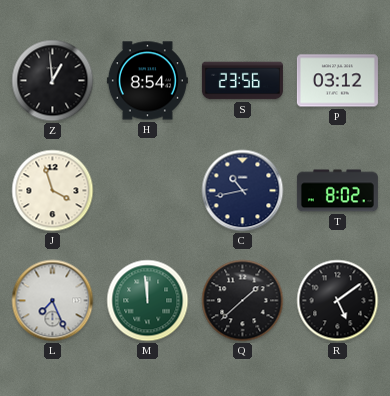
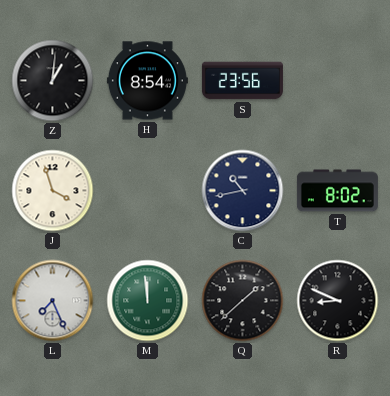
Z: 12:59 -> 1:01
P: 03:12 -> none
R: 5:09 -> 8:49
